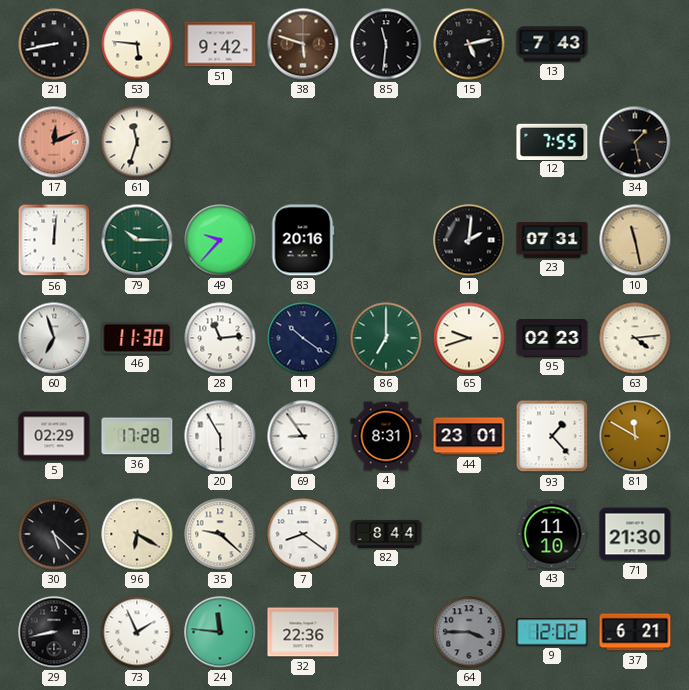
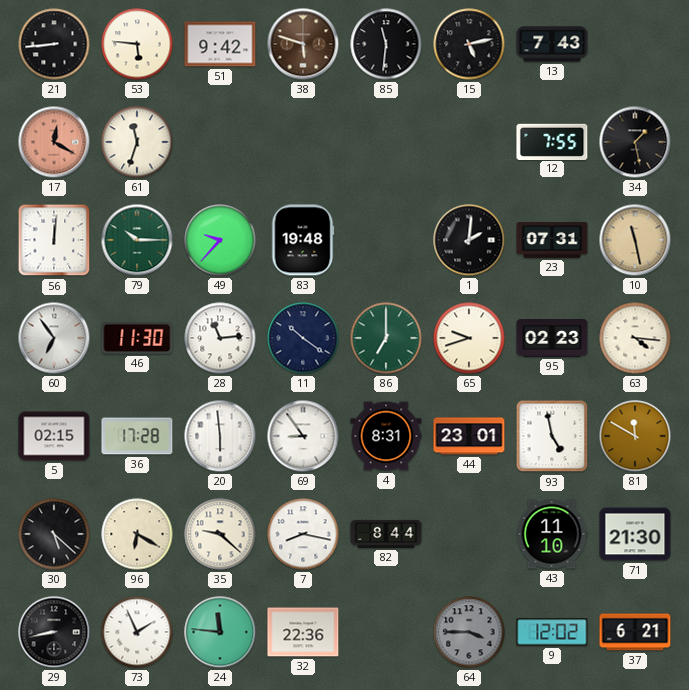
21: 8:43 -> 8:44
17: 12:11 -> 12:20
83: 20:16 -> 19:48
60: 6:57 -> 6:54
63: 4:14 -> 4:16
5: 02:29 -> 02:15
20: 5:55 -> 5:59
93: 1:23 -> 4:58
7: 8:21 -> 8:17
